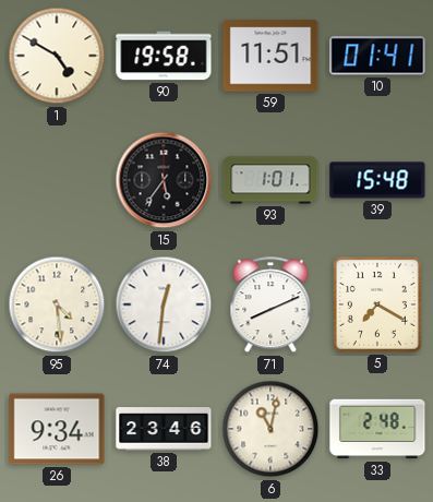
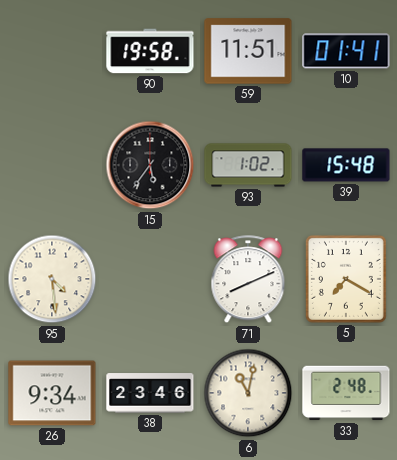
1: 4:50 -> none
93: 1:01 -> 1:02
74: 12:31 -> none
